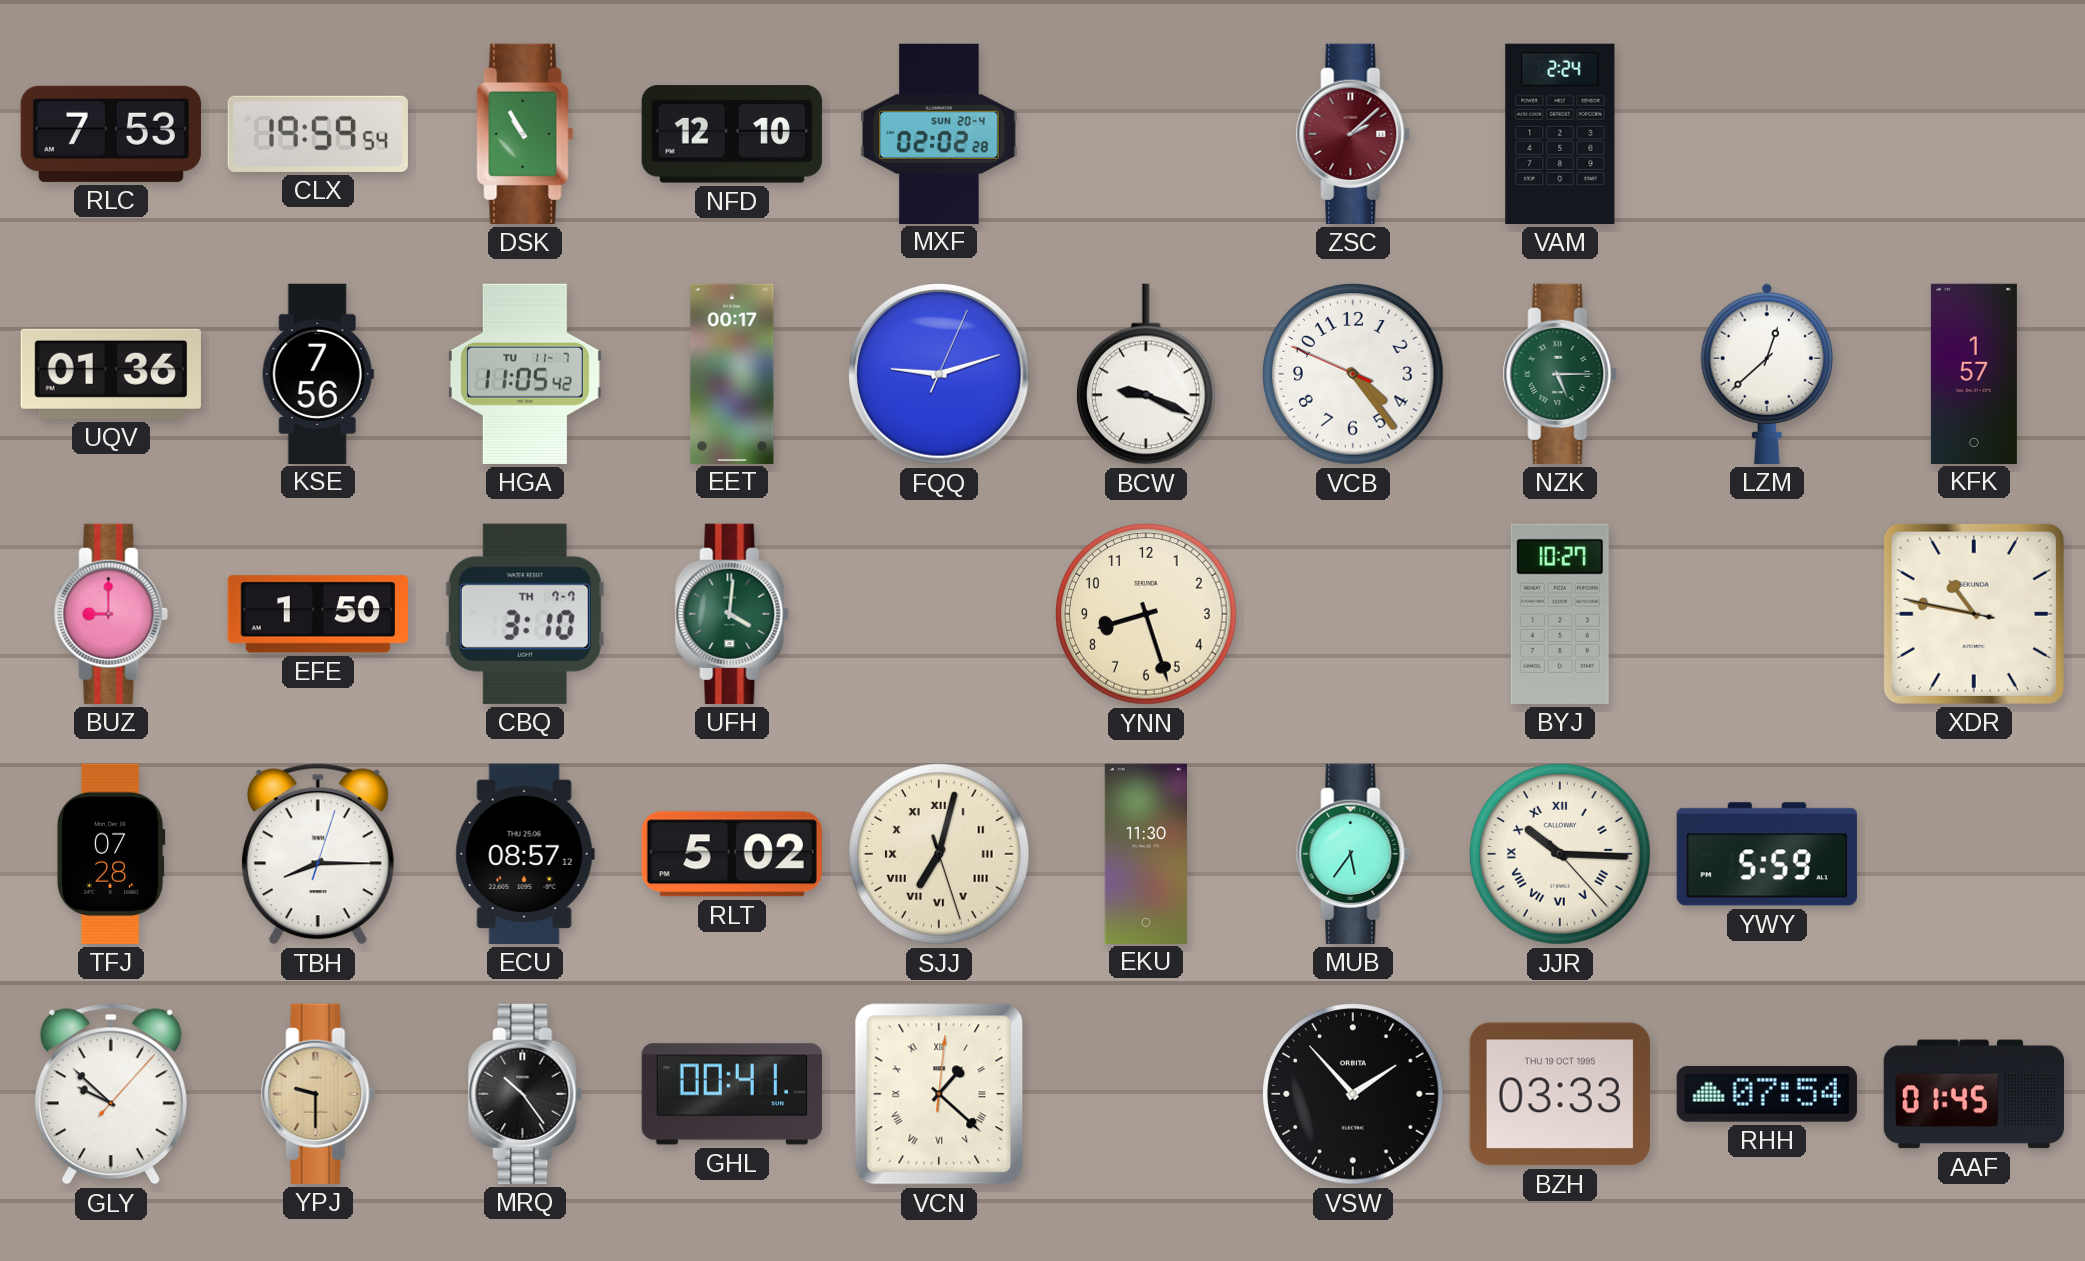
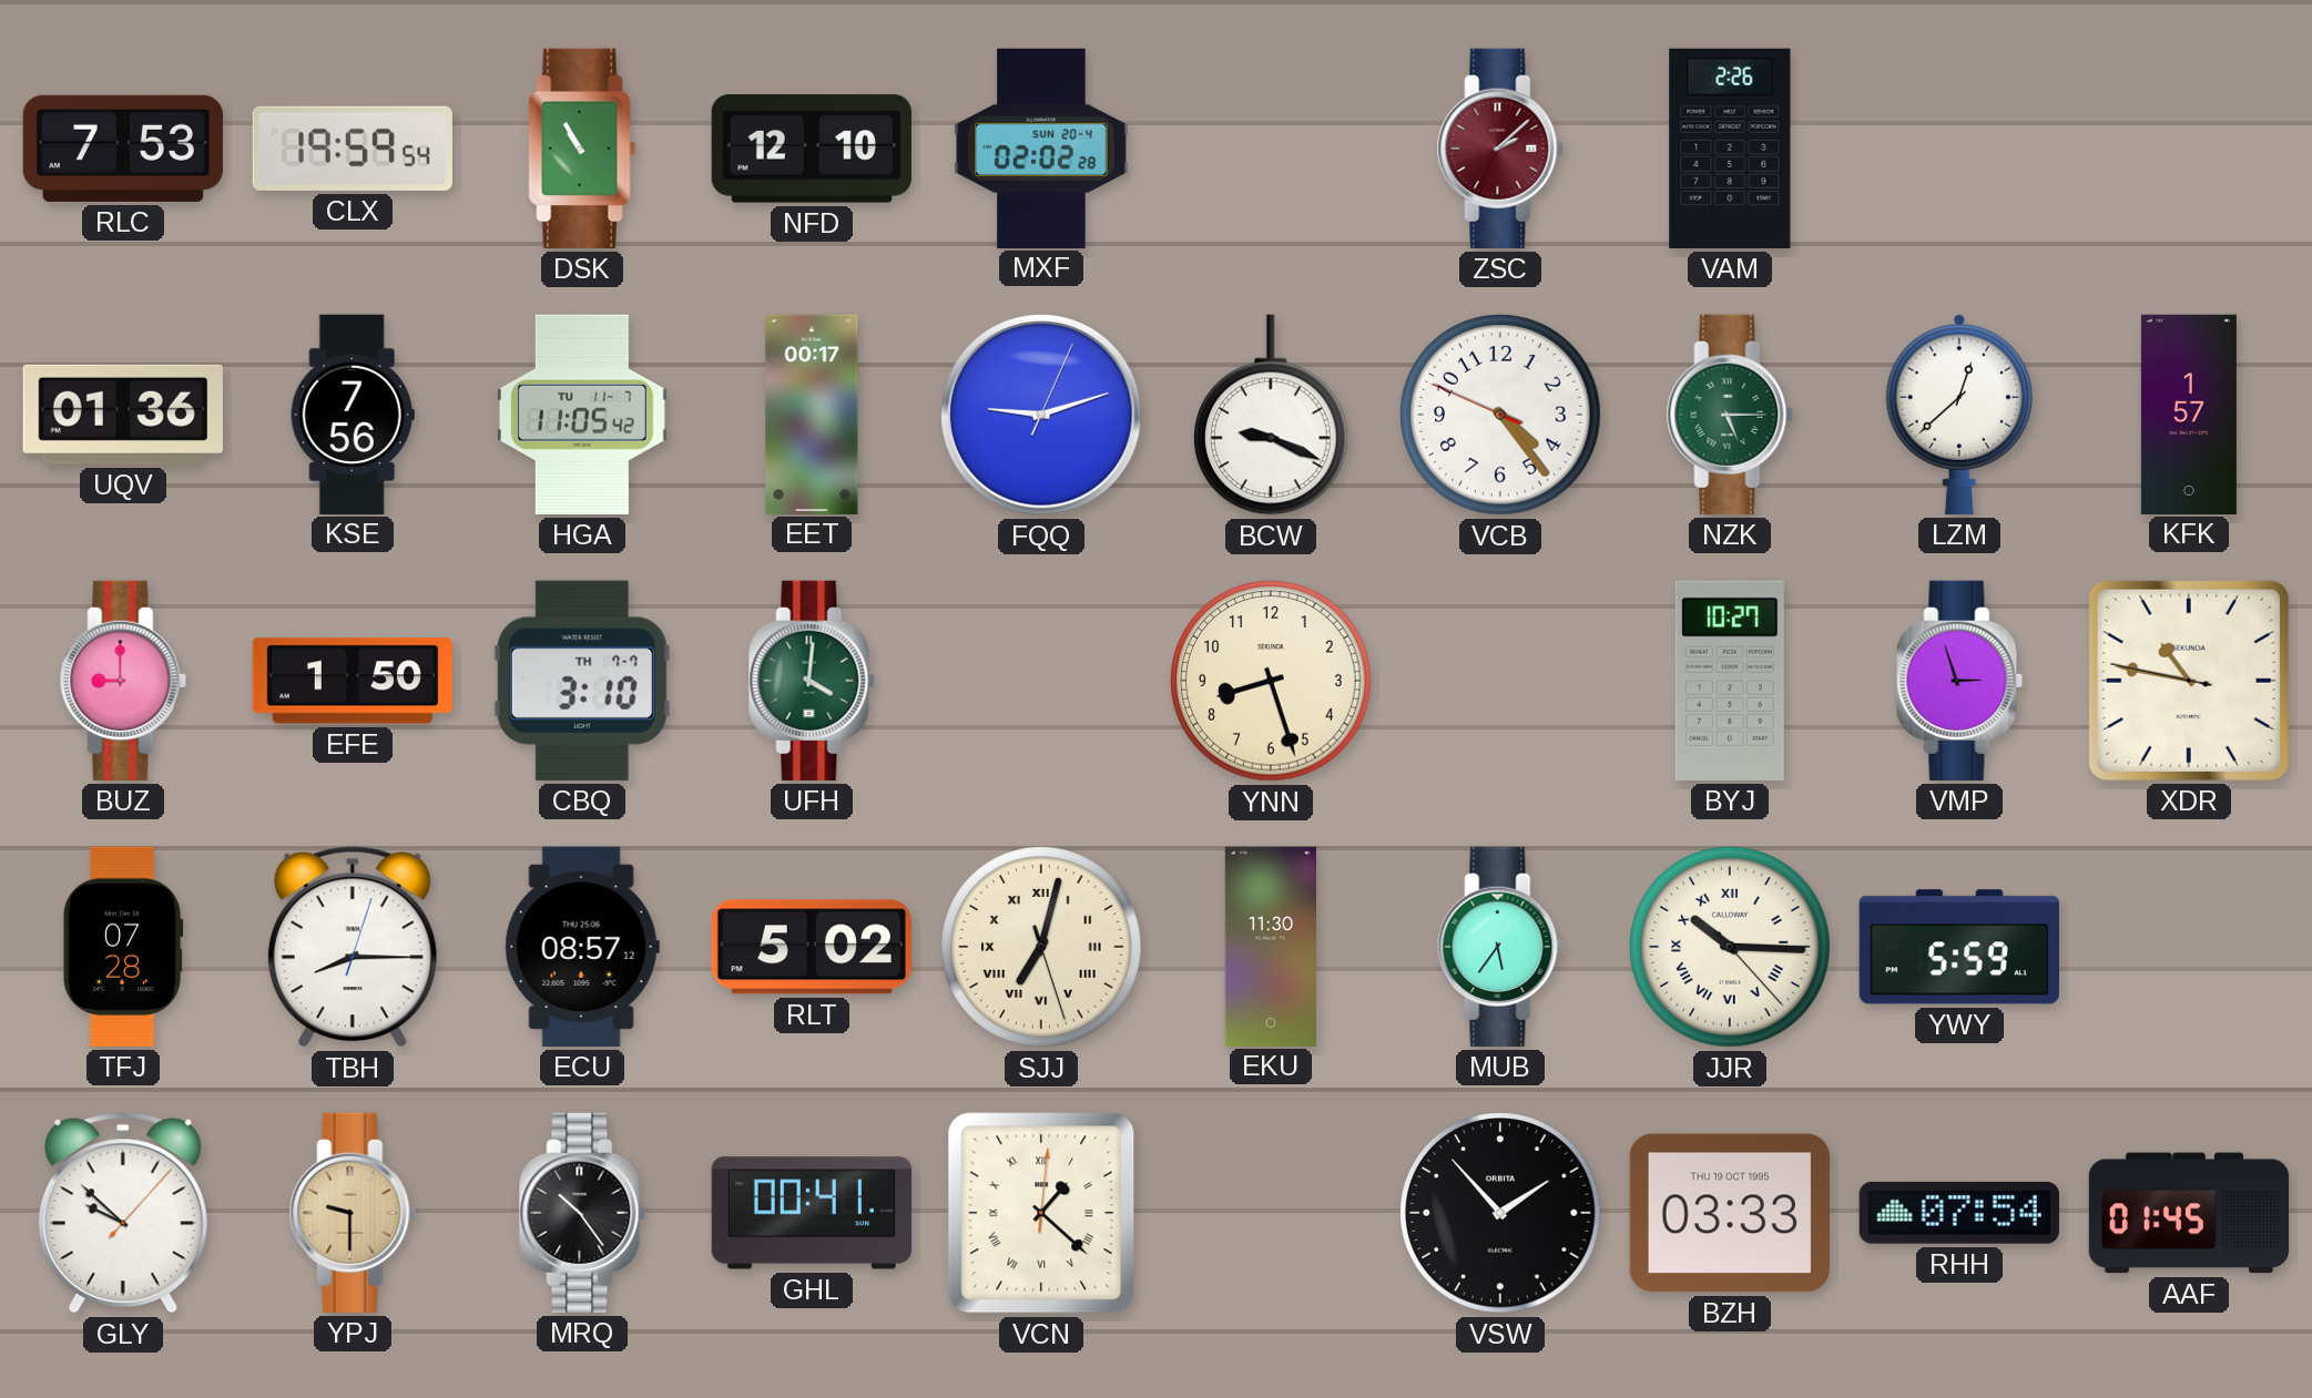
VAM: 2:24 -> 2:26
VMP: none -> 2:57
